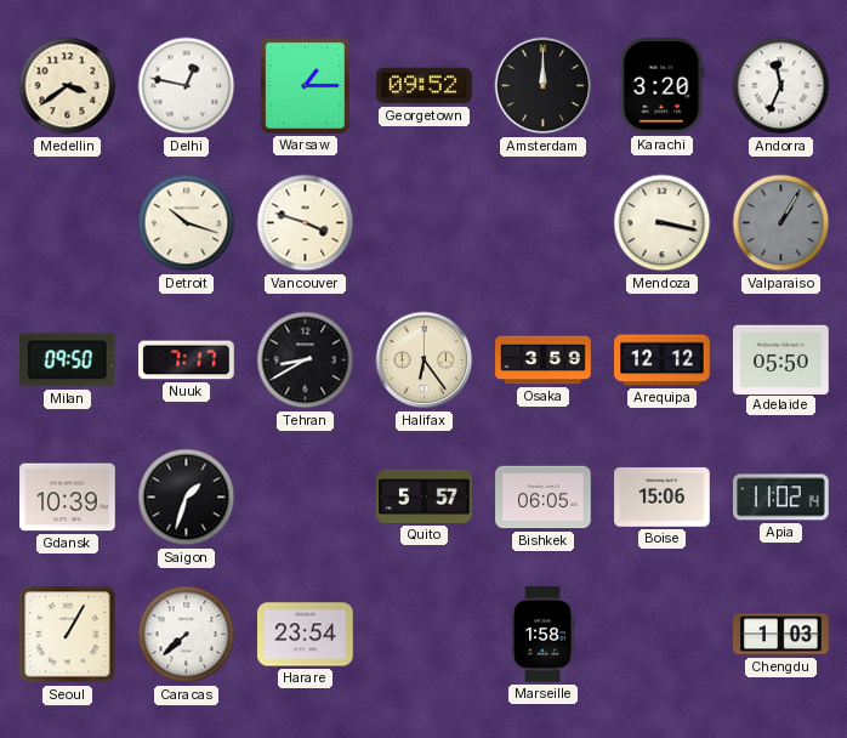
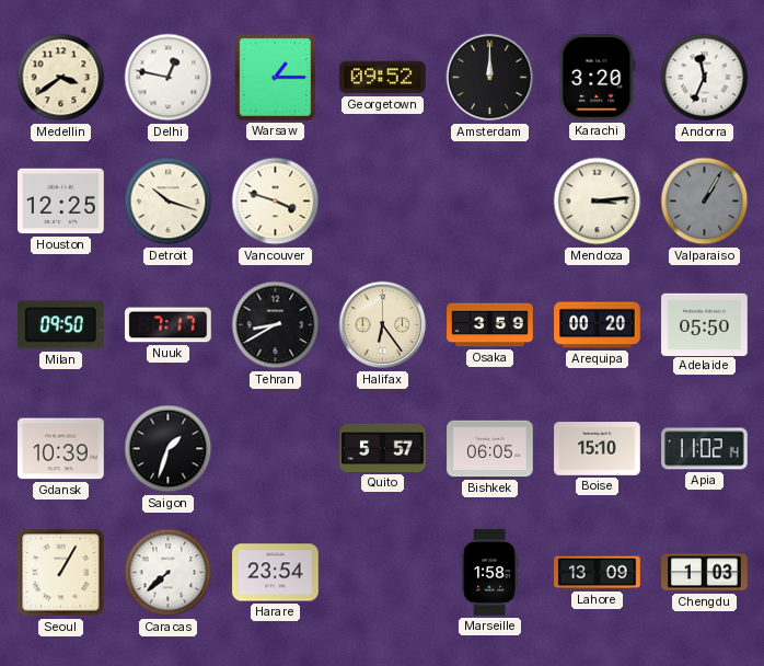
Houston: none -> 12:25
Mendoza: 3:17 -> 3:14
Arequipa: 12:12 -> 00:20
Boise: 15:06 -> 15:10
Lahore: none -> 13:09
